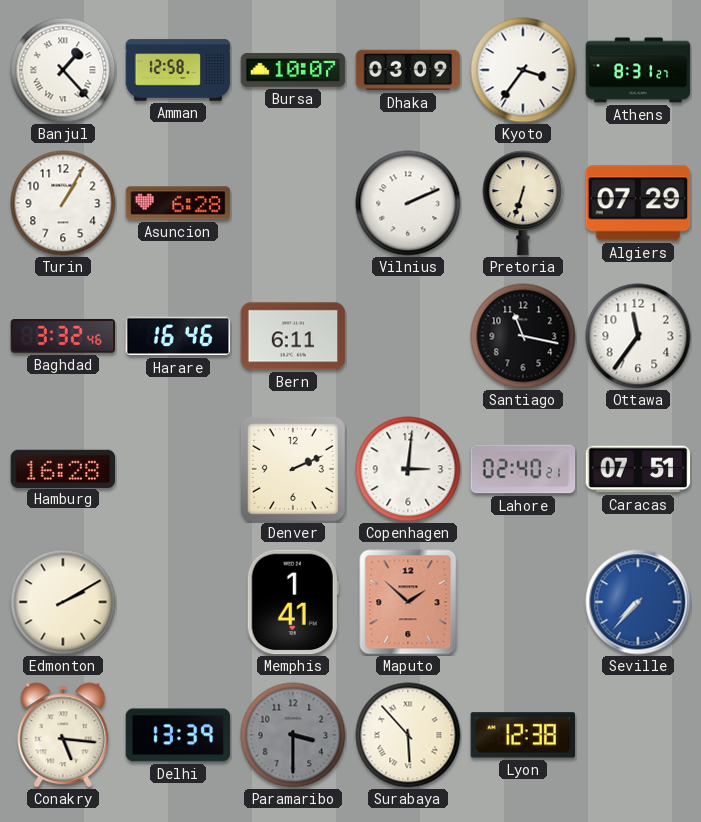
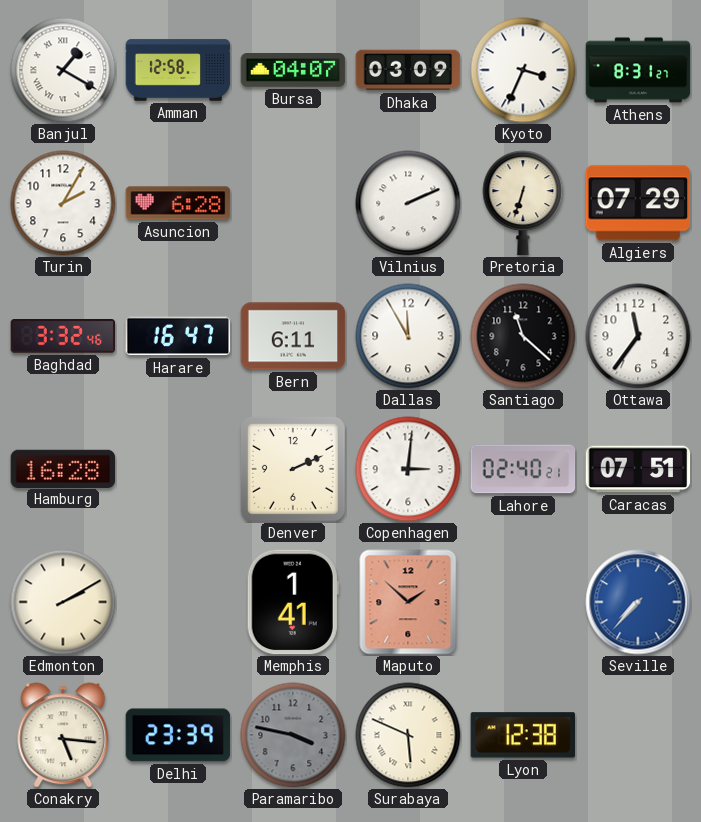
Banjul: 1:23 -> 1:20
Bursa: 10:07 -> 04:07
Kyoto: 3:36 -> 3:34
Turin: 1:05 -> 2:05
Harare: 16:46 -> 16:47
Dallas: none -> 11:55
Santiago: 11:17 -> 11:22
Delhi: 13:39 -> 23:39
Paramaribo: 3:30 -> 3:47
Surabaya: 5:53 -> 5:49
